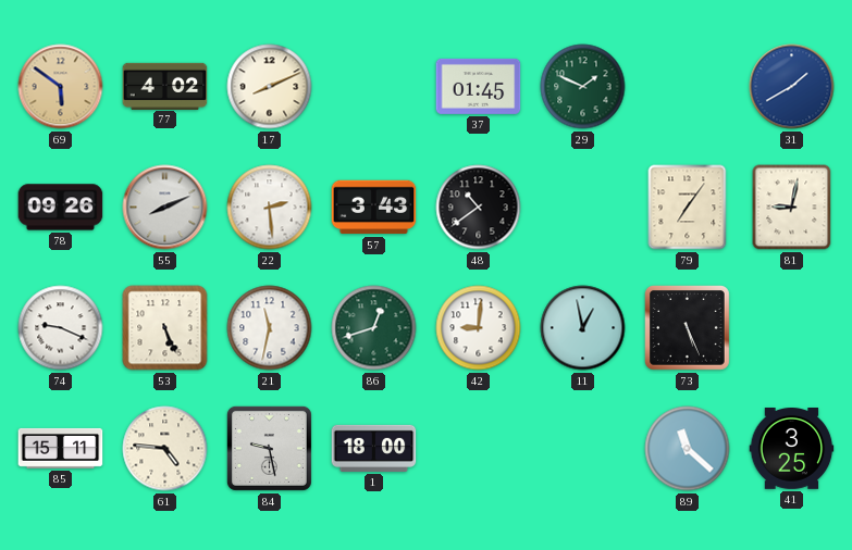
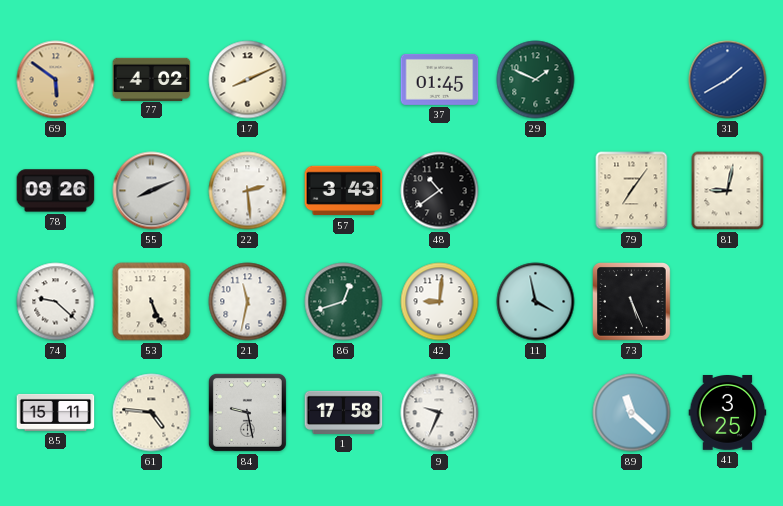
74: 9:19 -> 9:22
11: 12:58 -> 3:58
1: 18:00 -> 17:58
9: none -> 9:34
